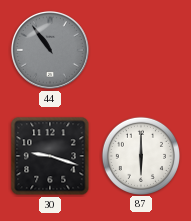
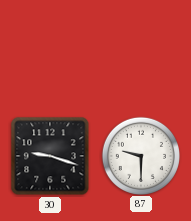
44: 10:54 -> none
87: 6:00 -> 9:30
